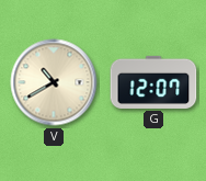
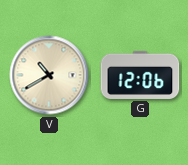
G: 12:07 -> 12:06
